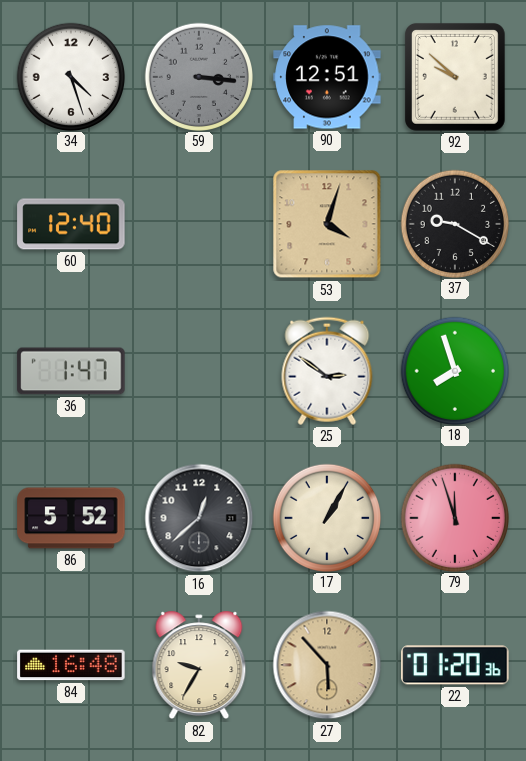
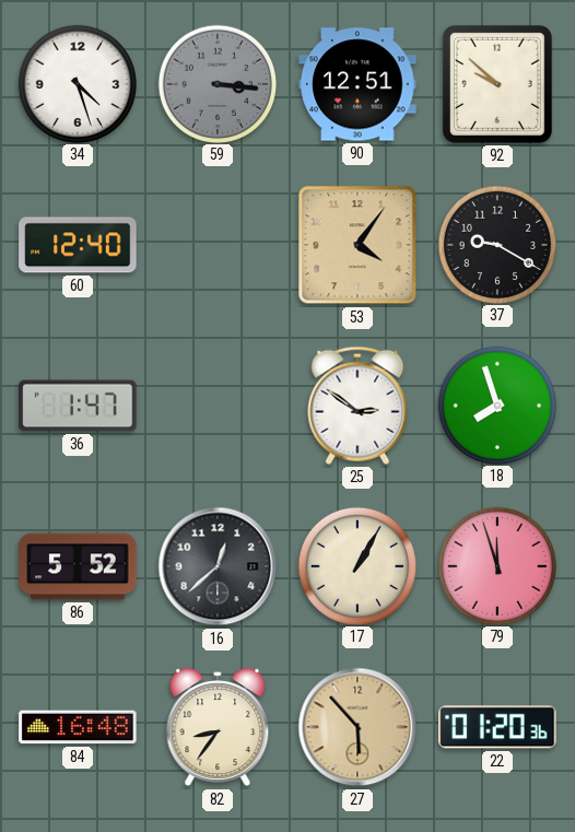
53: 4:03 -> 4:06
82: 9:35 -> 8:36
